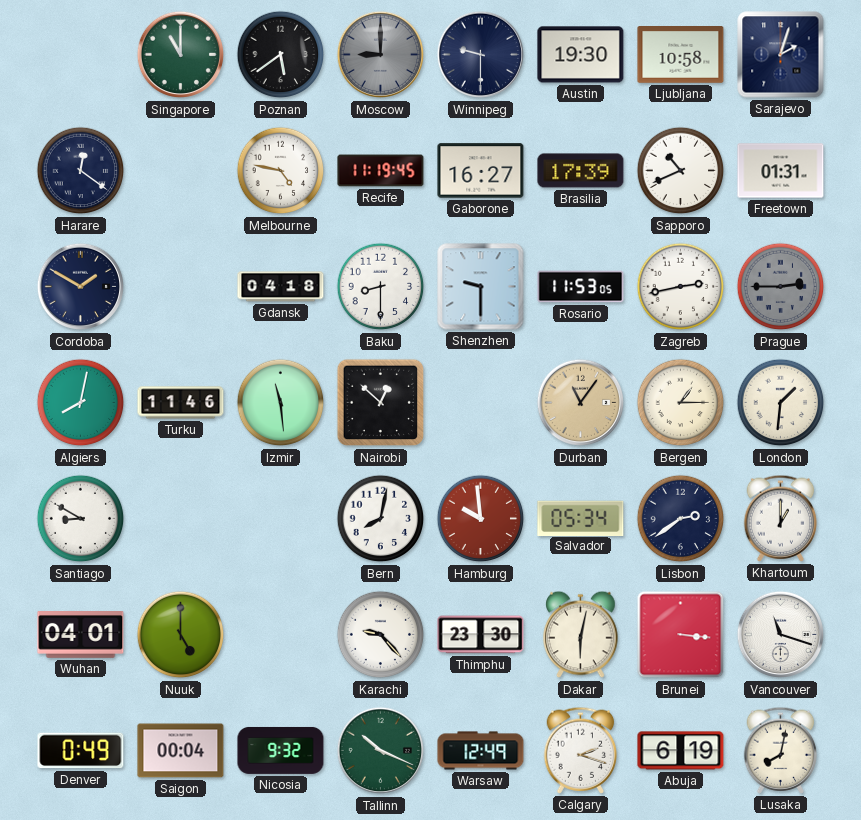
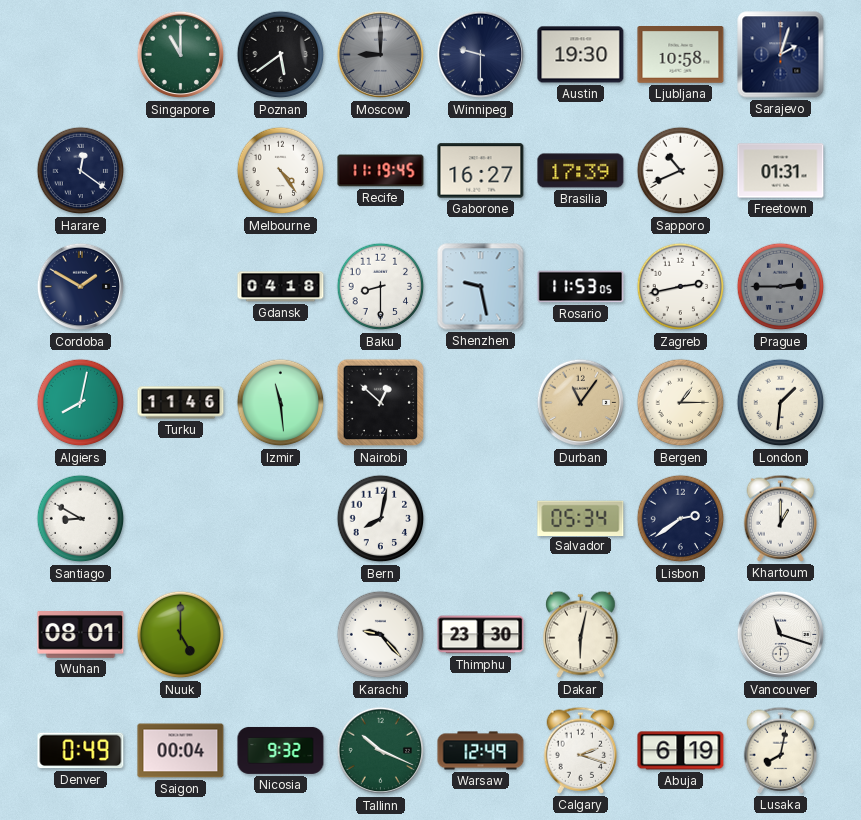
Melbourne: 4:47 -> 4:24
Shenzhen: 9:30 -> 9:28
Hamburg: 9:59 -> none
Wuhan: 04:01 -> 08:01
Brunei: 3:16 -> none
